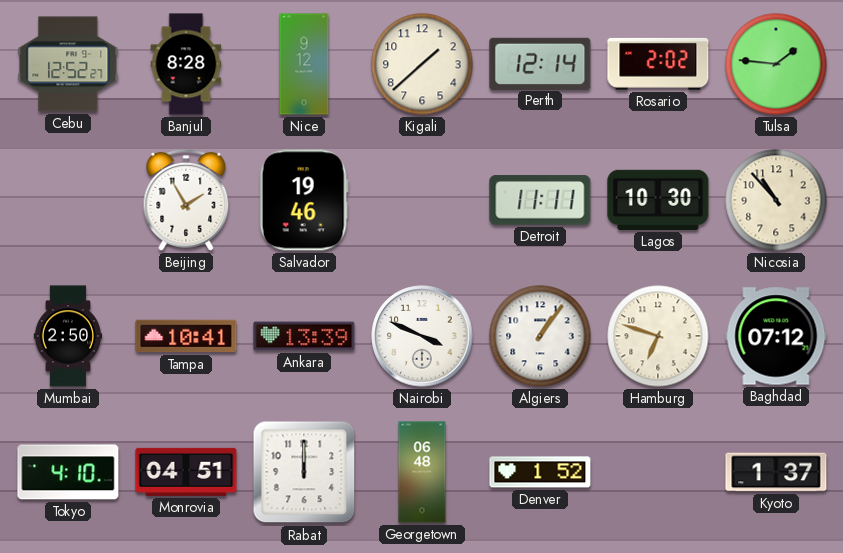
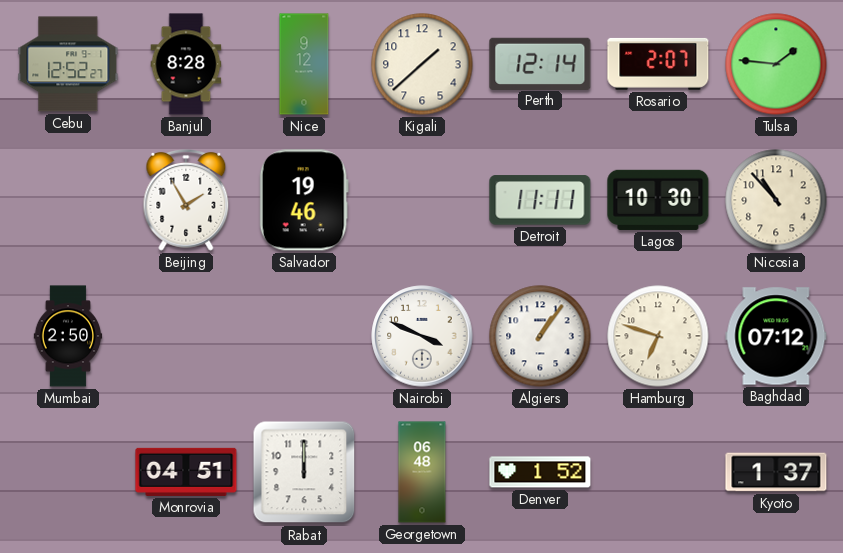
Rosario: 2:02 -> 2:07
Tampa: 10:41 -> none
Ankara: 13:39 -> none
Tokyo: 4:10 -> none
